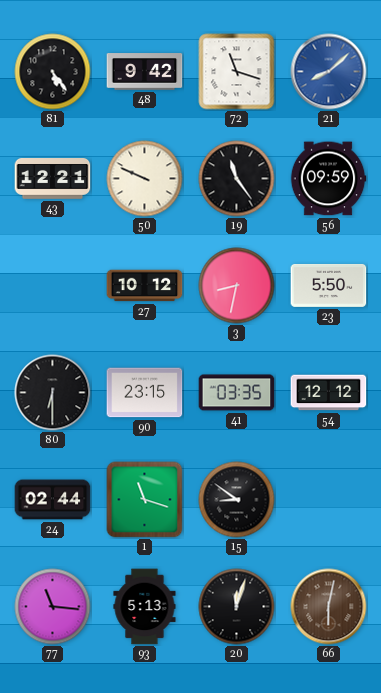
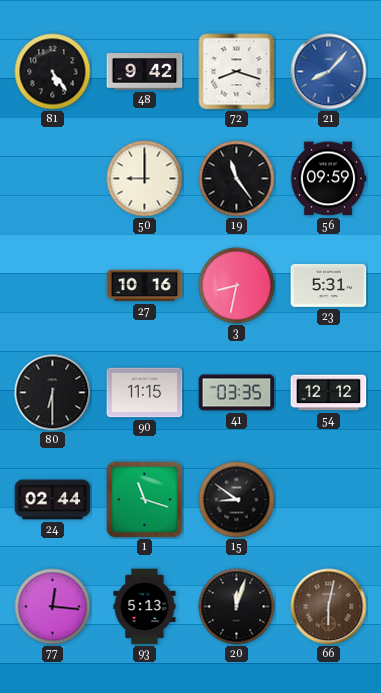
72: 11:18 -> 8:18
21: 8:08 -> 8:07
43: 12:21 -> none
50: 9:49 -> 9:00
27: 10:12 -> 10:16
23: 5:50 -> 5:31
90: 23:15 -> 11:15
77: 11:16 -> 12:16
